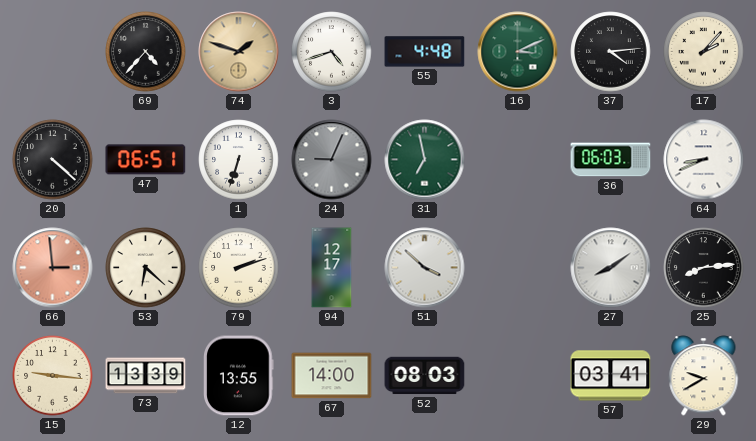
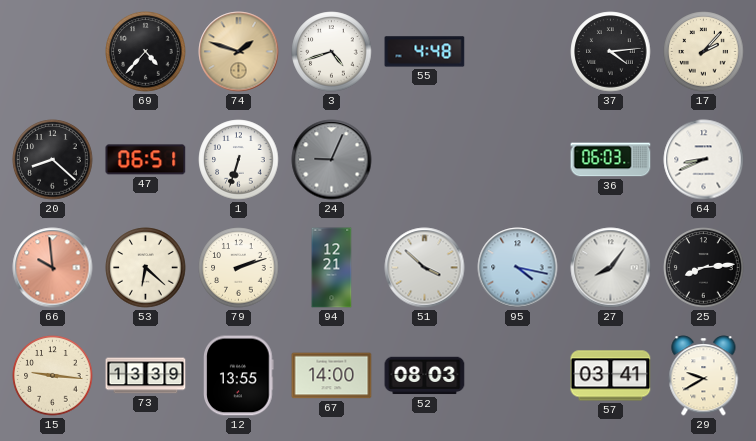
16: 3:11 -> none
20: 4:22 -> 8:22
31: 6:58 -> none
66: 2:59 -> 9:59
94: 12:17 -> 12:21
95: none -> 4:17
27: 8:09 -> 8:06
